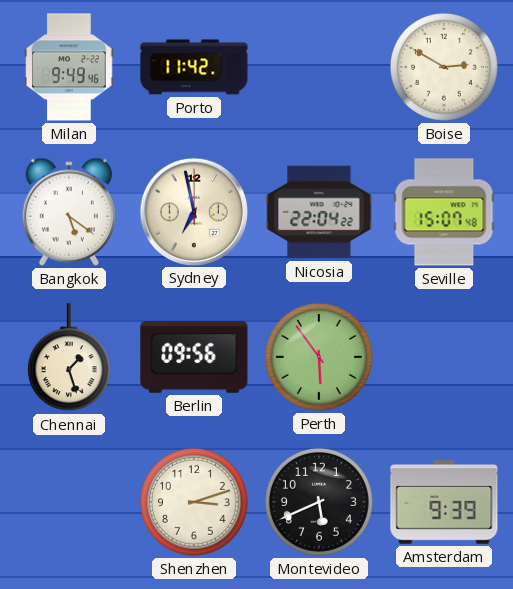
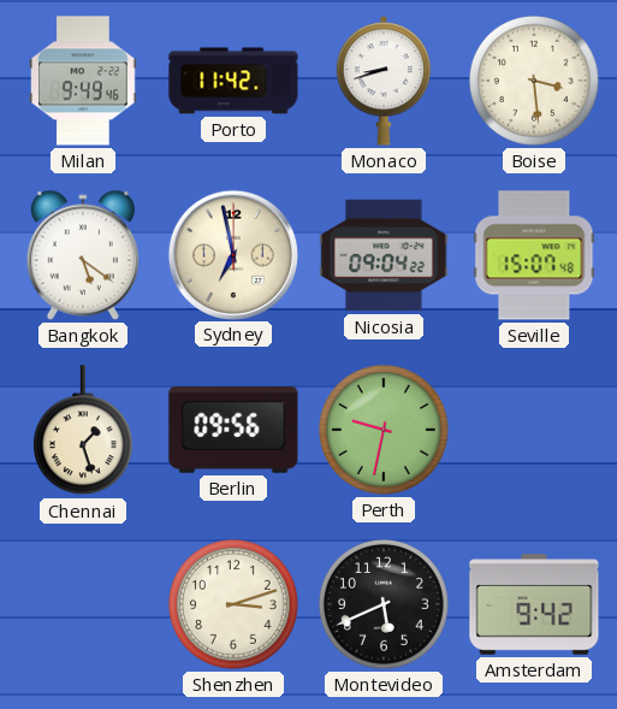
Monaco: none -> 8:42
Boise: 2:50 -> 3:29
Nicosia: 22:04 -> 09:04
Perth: 5:54 -> 9:32
Amsterdam: 9:39 -> 9:42
